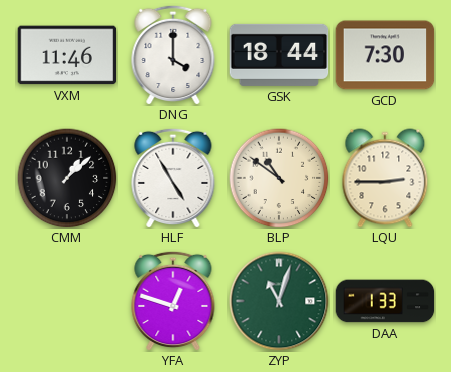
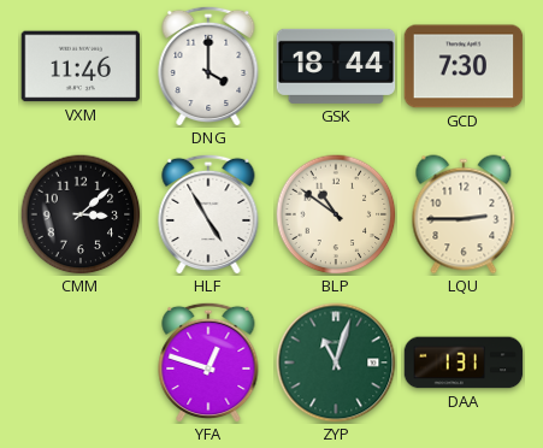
CMM: 1:08 -> 3:08
DAA: 1:33 -> 1:31
